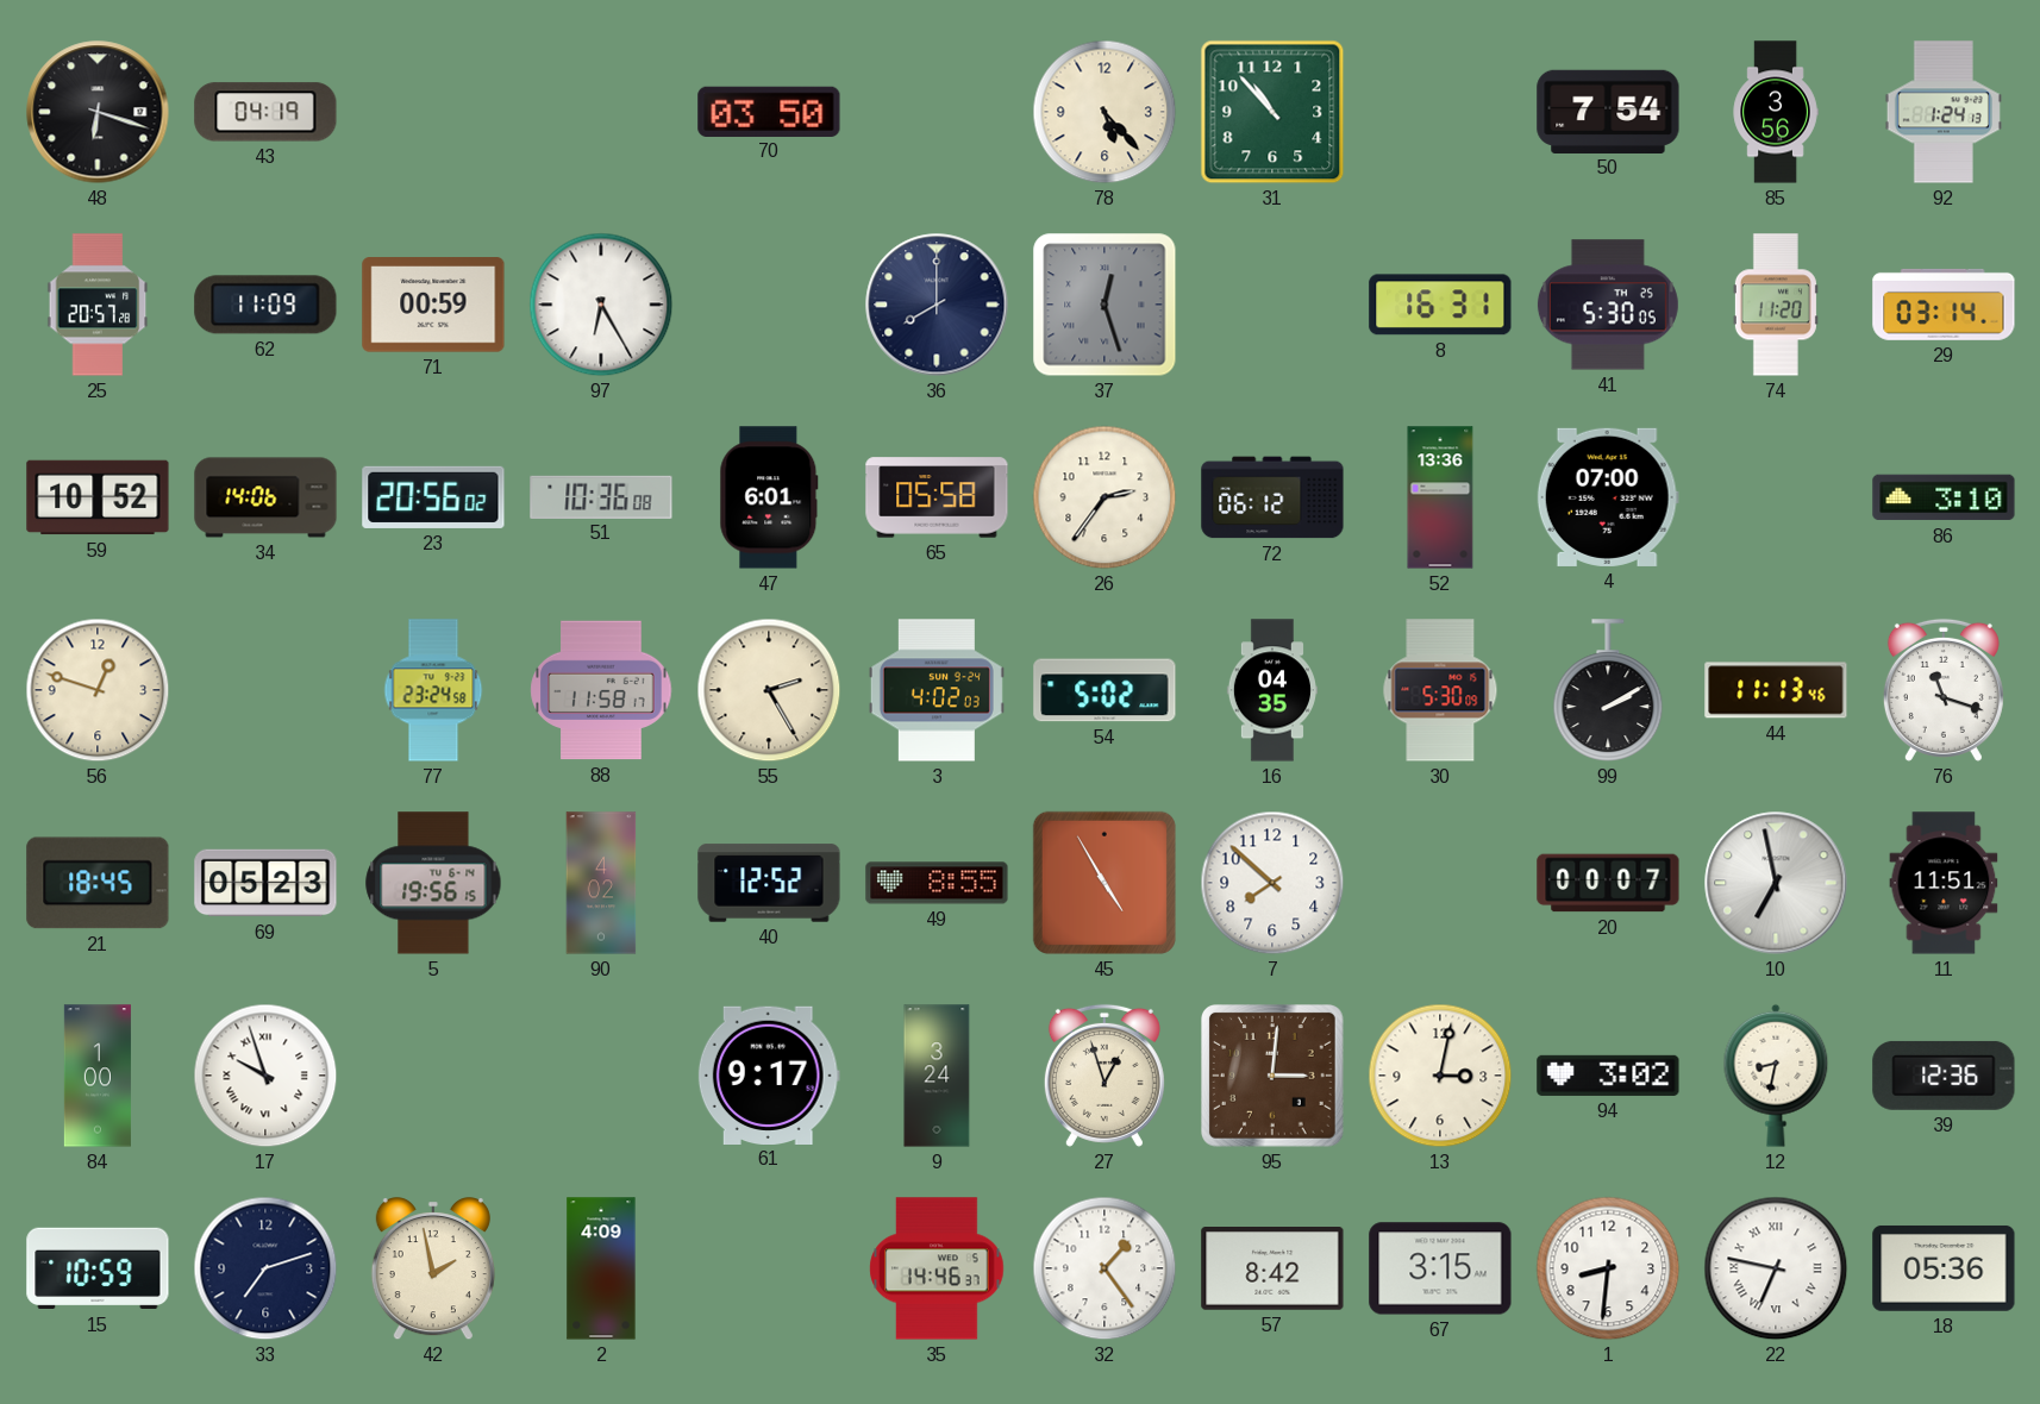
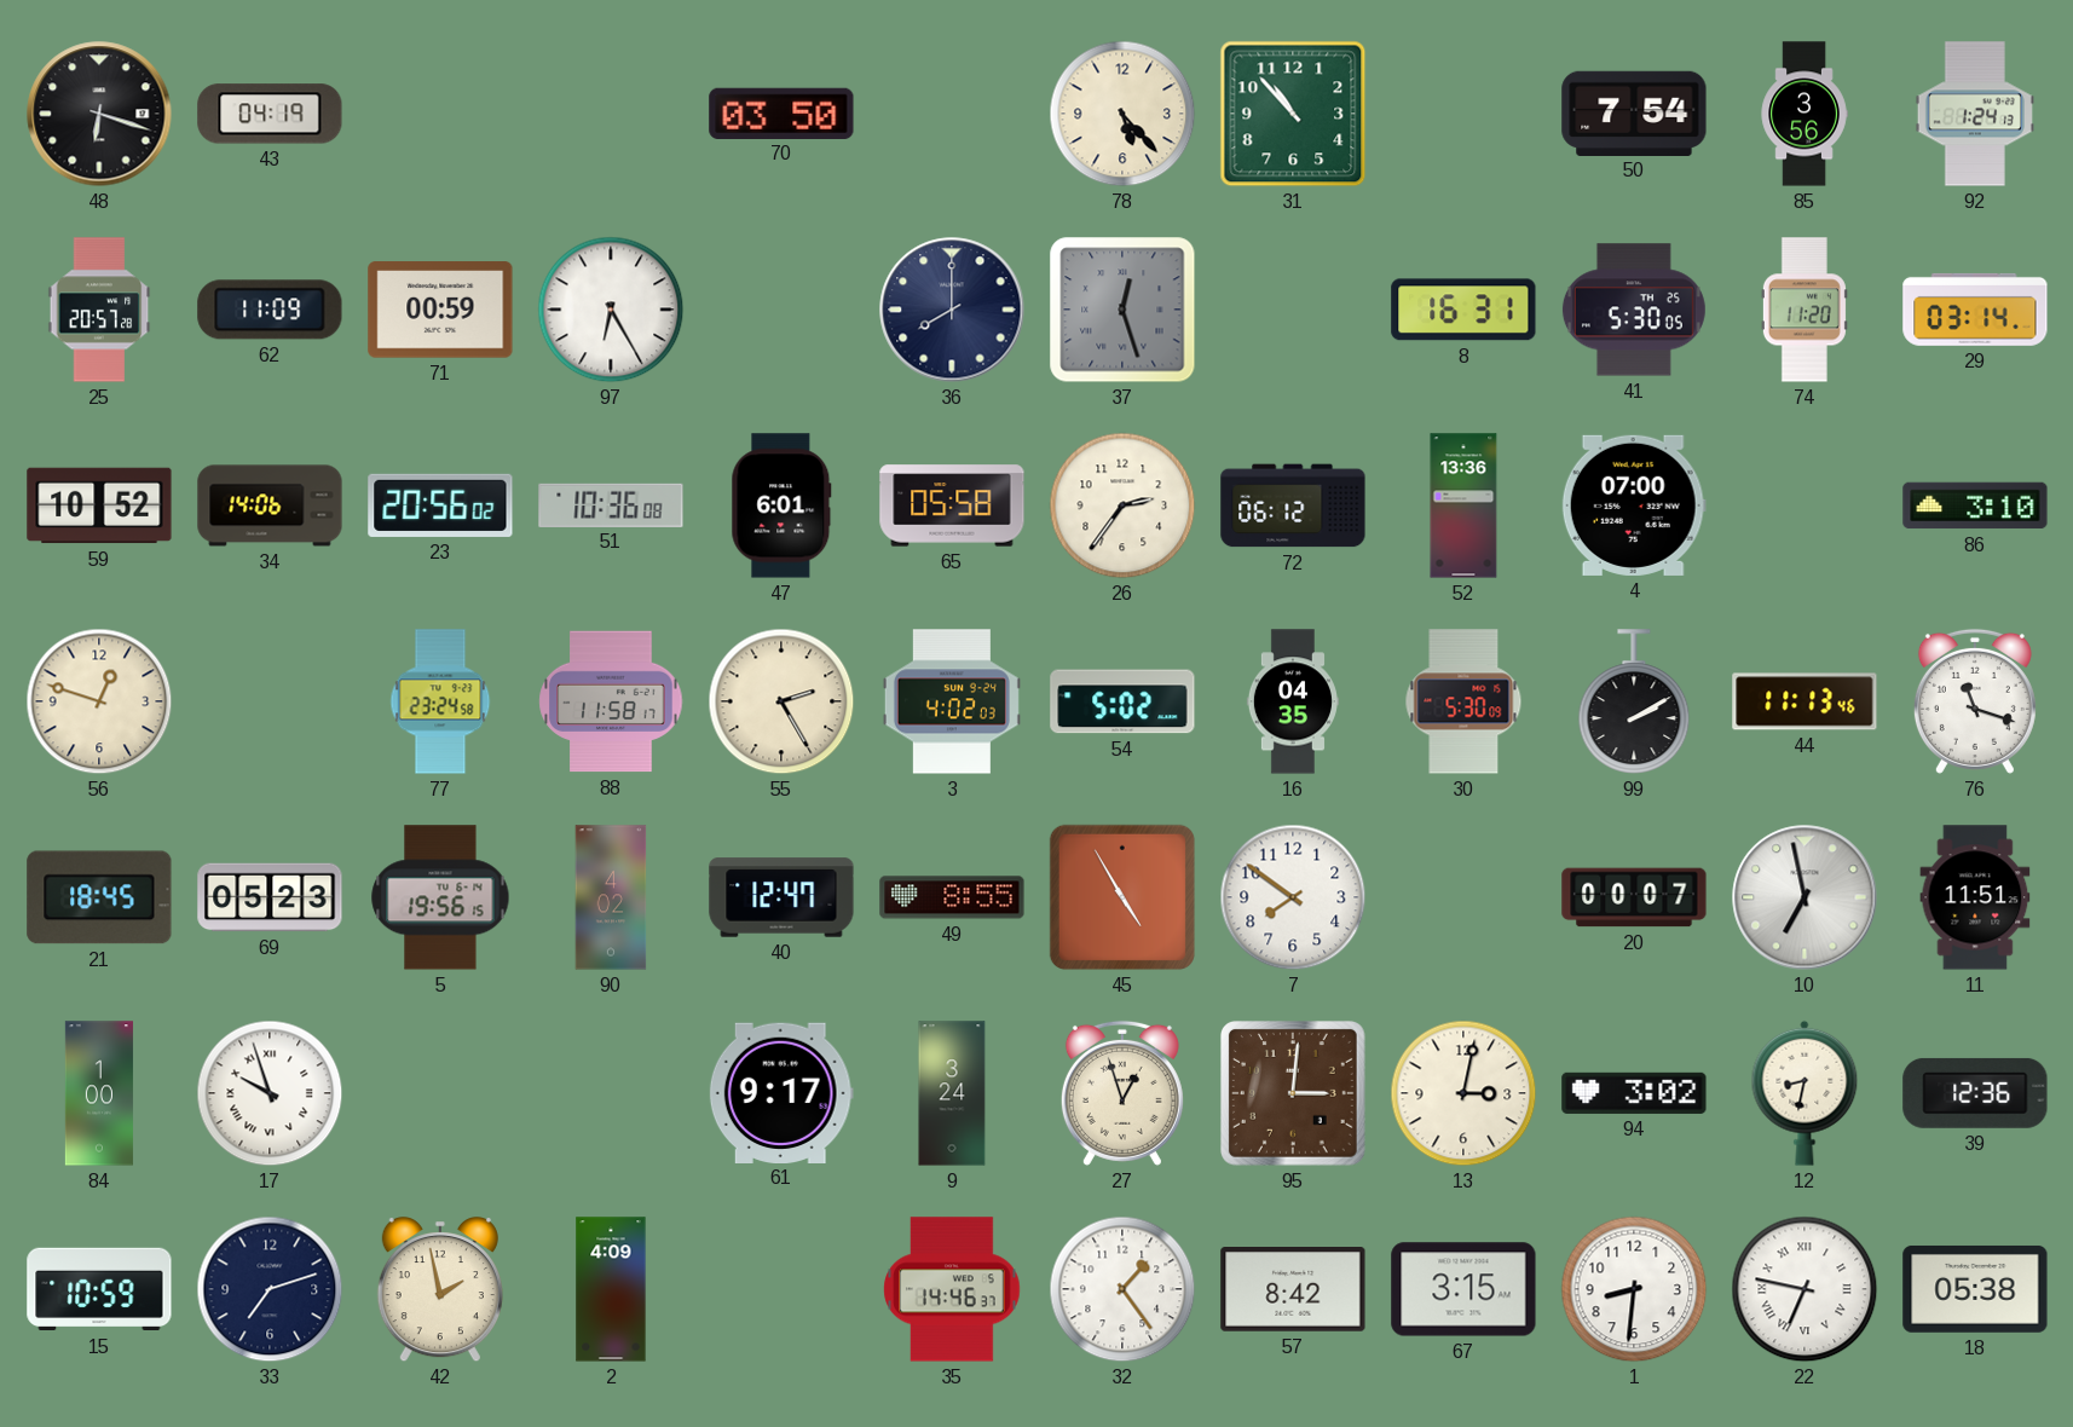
40: 12:52 -> 12:47
7: 7:52 -> 7:51
18: 05:36 -> 05:38
